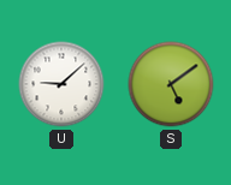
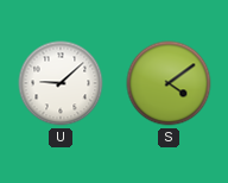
S: 5:09 -> 4:09
